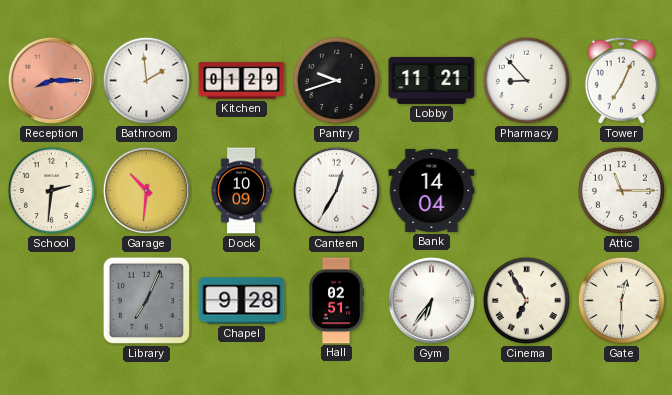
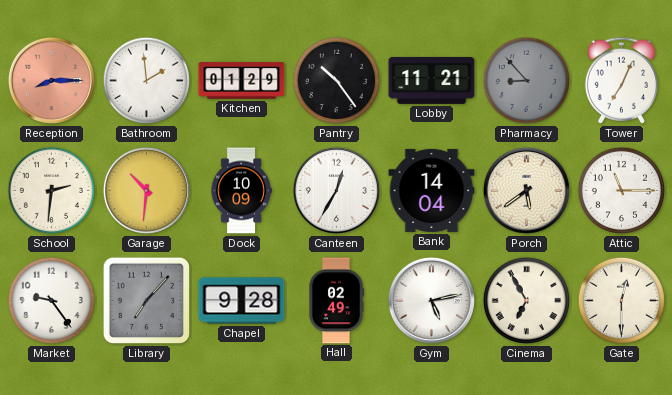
Pantry: 9:42 -> 10:24
Pharmacy dial: white -> grey
Porch: none -> 5:39
Market: none -> 9:24
Library: 7:04 -> 7:07
Hall: 02:51 -> 02:49
Gym: 6:36 -> 5:13
